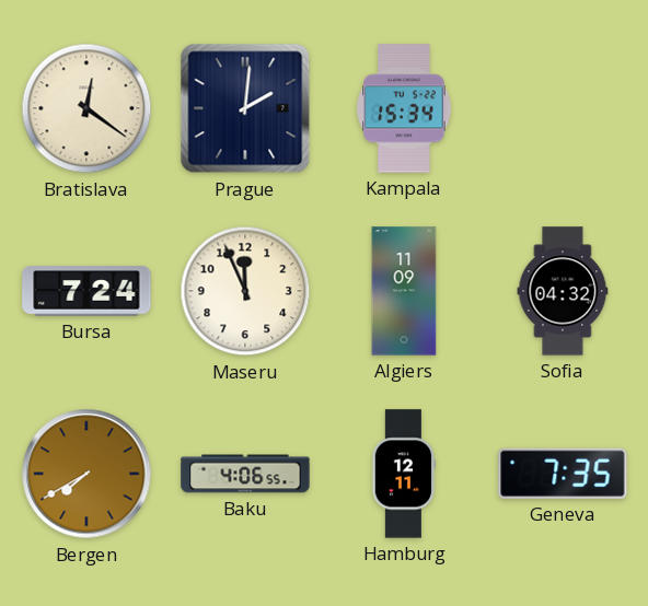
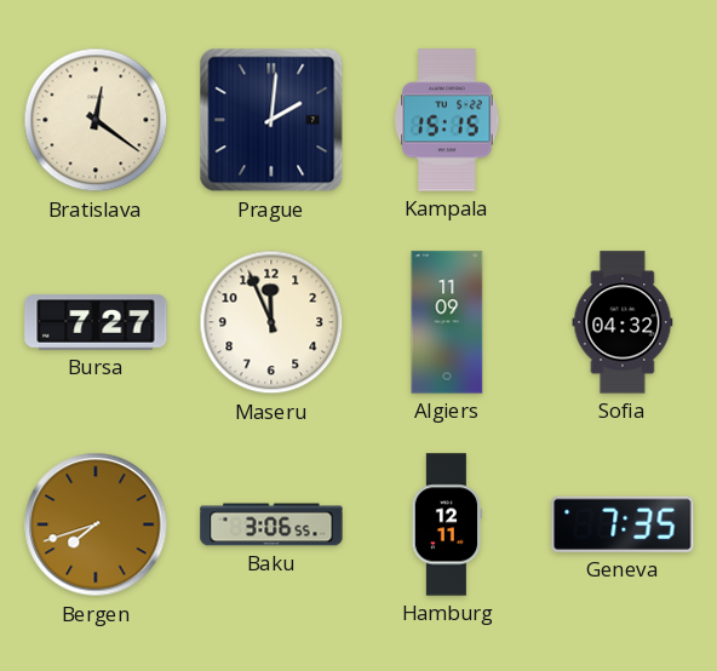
Kampala: 15:34 -> 15:15
Bursa: 7:24 -> 7:27
Bergen: 7:40 -> 7:42
Baku: 4:06 -> 3:06
